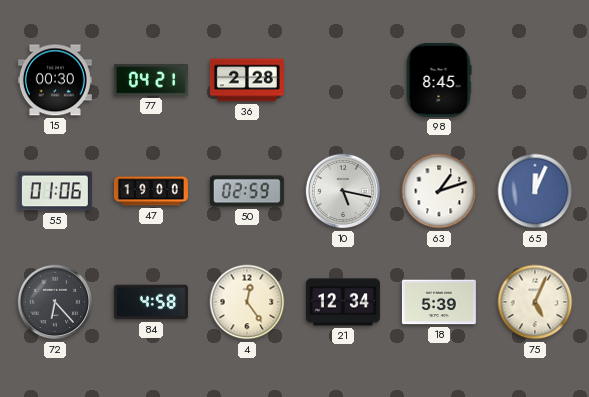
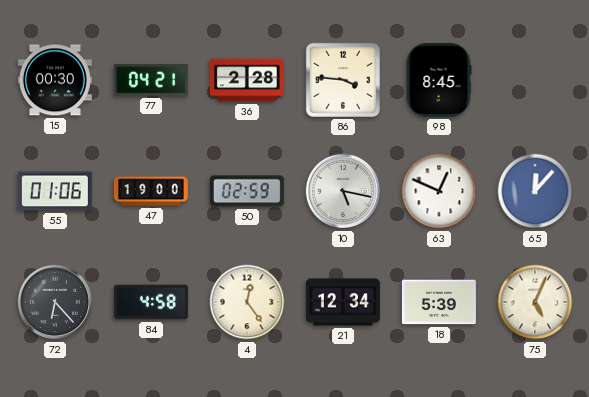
86: none -> 3:46
63: 1:12 -> 12:49
65: 12:04 -> 12:07
